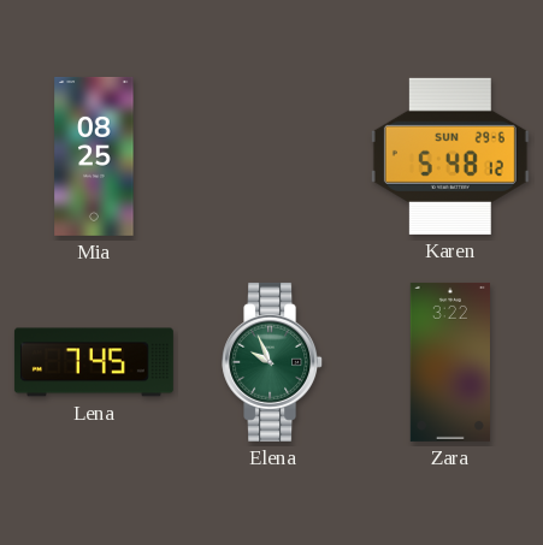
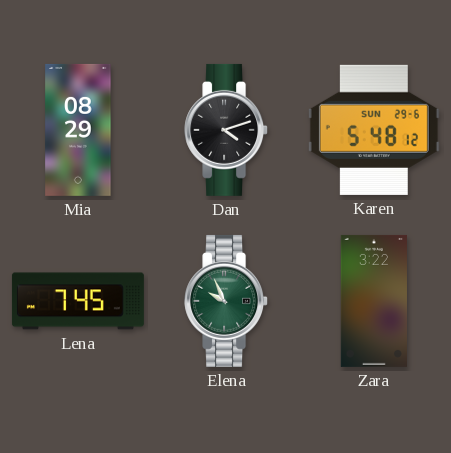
Mia: 08:25 -> 08:29
Dan: none -> 4:12
